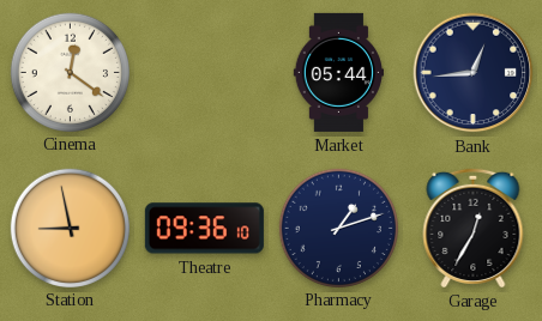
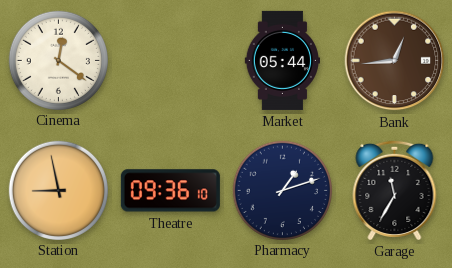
Bank dial: navy -> brown
Garage: 12:35 -> 11:35
